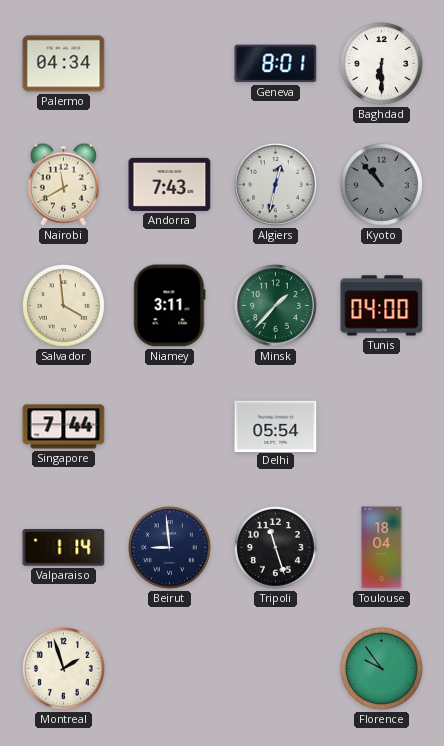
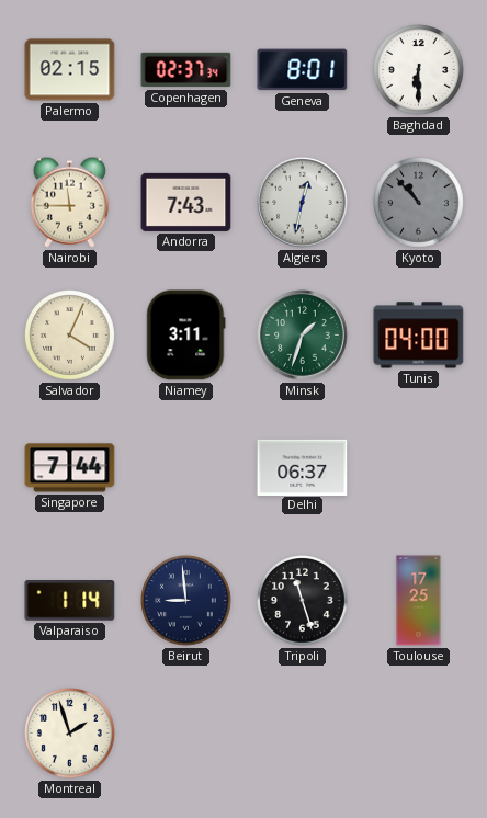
Palermo: 04:34 -> 02:15
Copenhagen: none -> 02:37
Nairobi: 11:40 -> 11:45
Salvador: 3:59 -> 4:04
Minsk: 1:37 -> 1:33
Delhi: 05:54 -> 06:37
Toulouse: 18:04 -> 17:25
Florence: 9:54 -> none
